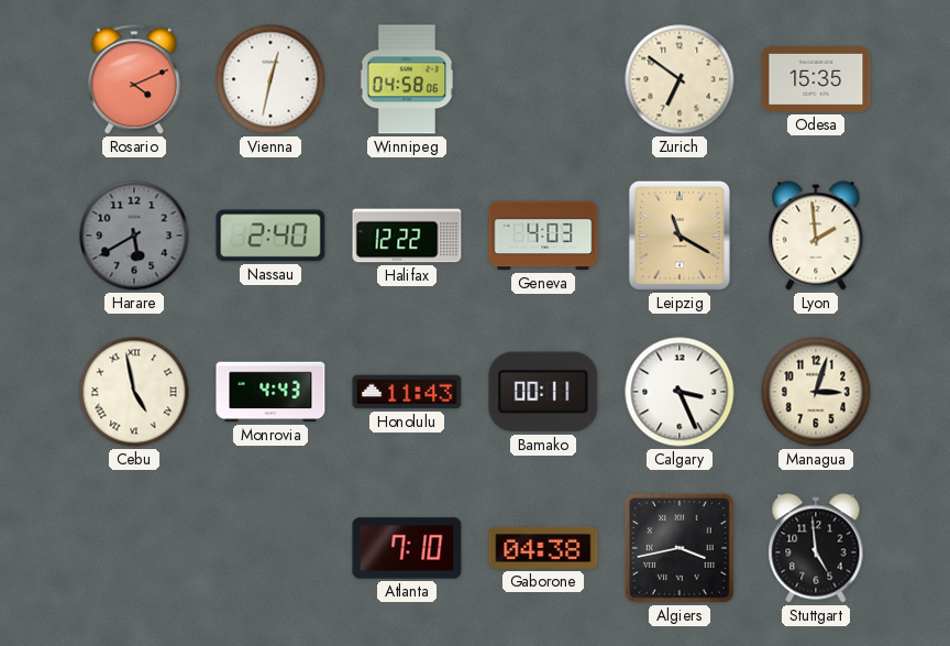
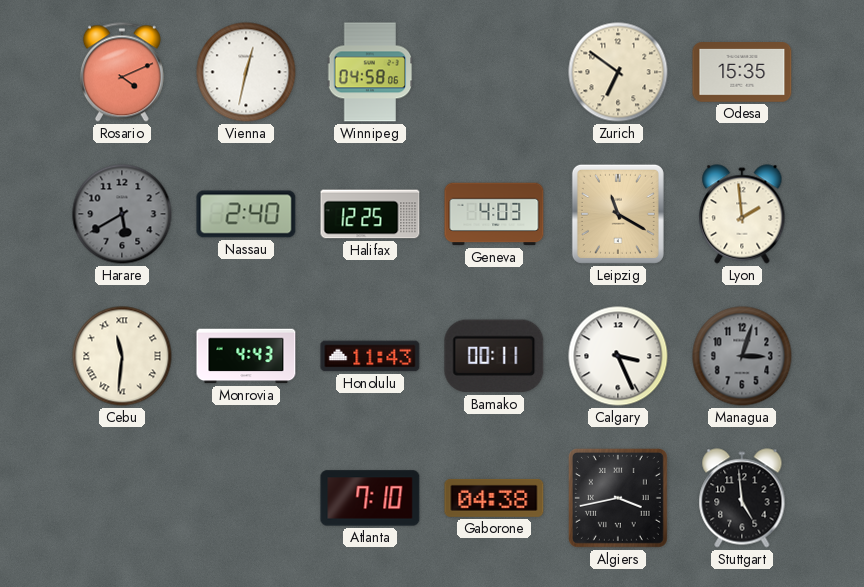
Halifax: 12:22 -> 12:25
Cebu: 4:58 -> 11:31
Managua dial: cream -> grey
